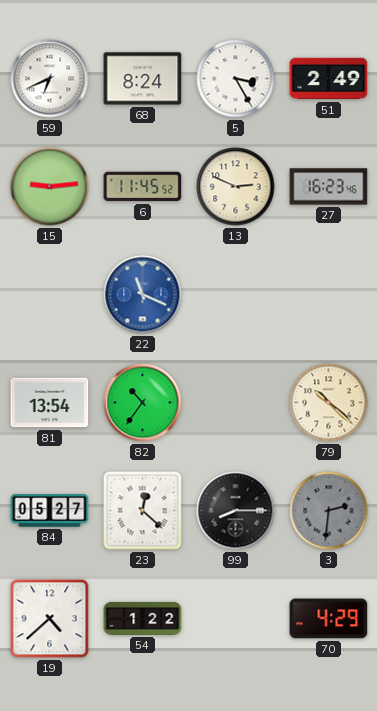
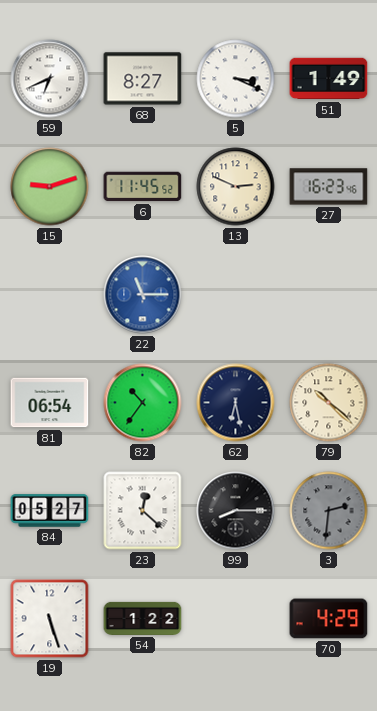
68: 8:24 -> 8:27
5: 3:25 -> 3:19
51: 2:49 -> 1:49
15: 9:14 -> 9:12
22: 11:19 -> 11:15
81: 13:54 -> 06:54
62: none -> 6:28
19: 4:38 -> 5:27
